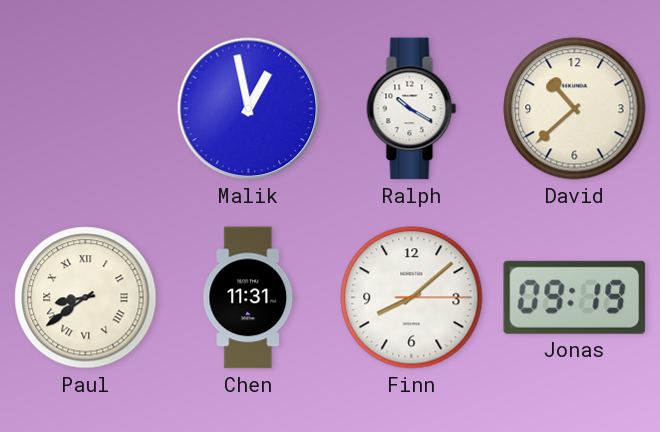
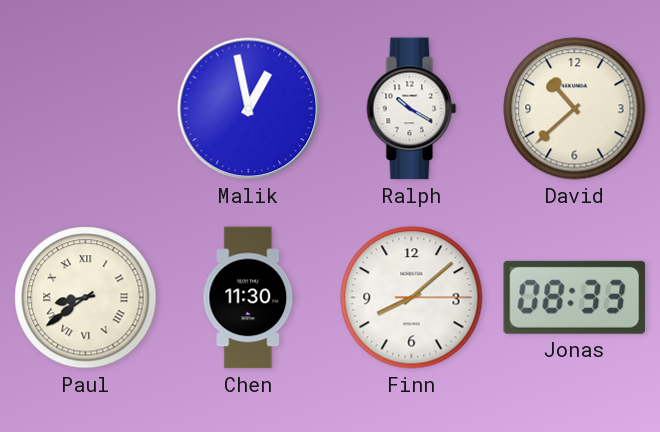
Chen: 11:31 -> 11:30
Jonas: 09:19 -> 08:33
